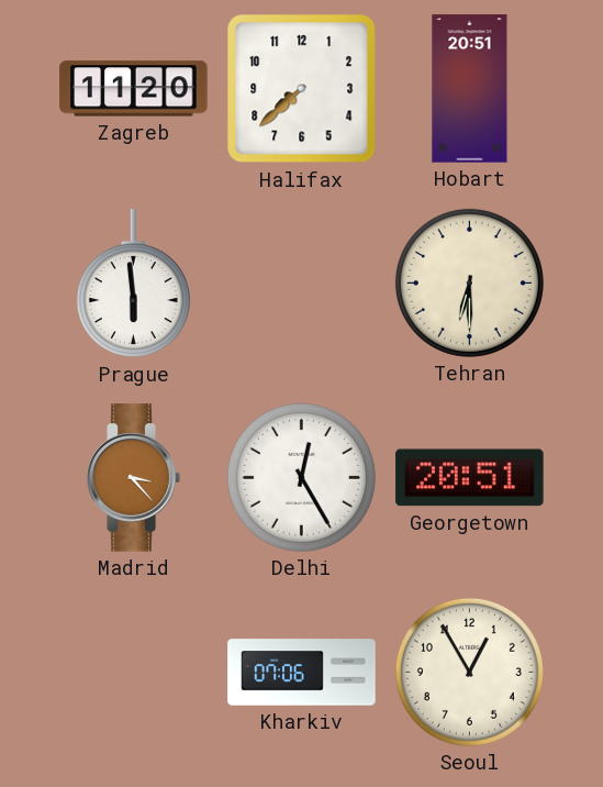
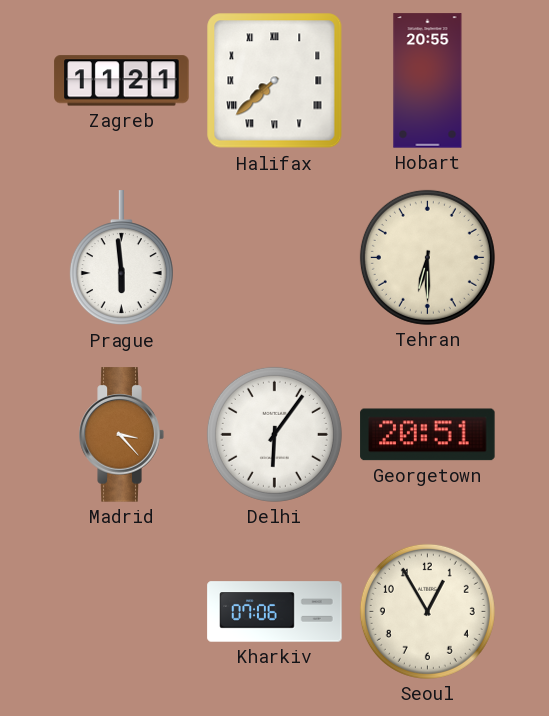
Zagreb: 11:20 -> 11:21
Halifax numerals: Arabic -> Roman
Hobart: 20:51 -> 20:55
Delhi: 12:25 -> 6:06
